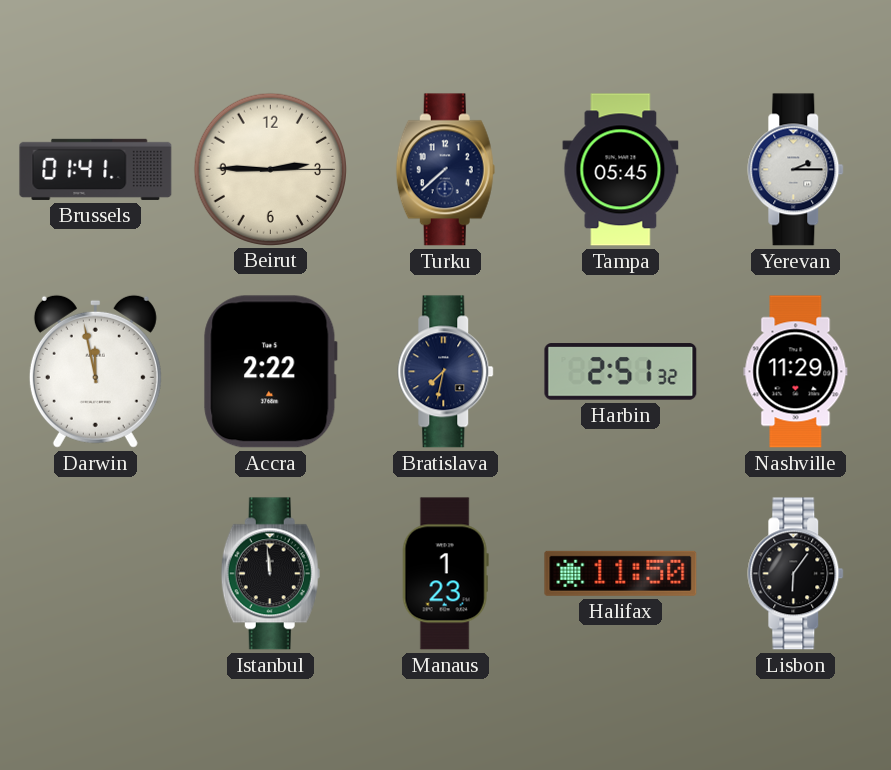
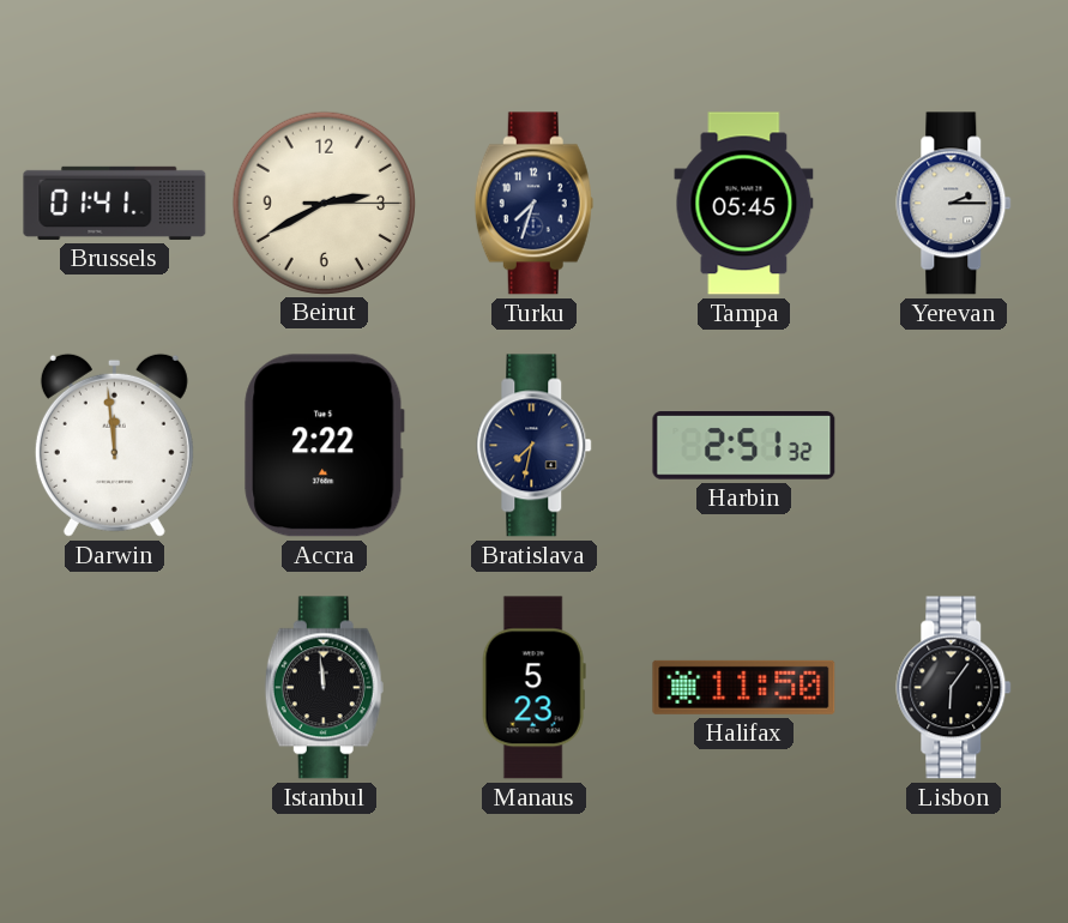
Beirut: 2:45 -> 2:40
Turku: 7:38 -> 7:33
Darwin: 11:58 -> 11:59
Nashville: 11:29 -> none
Manaus: 1:23 -> 5:23
